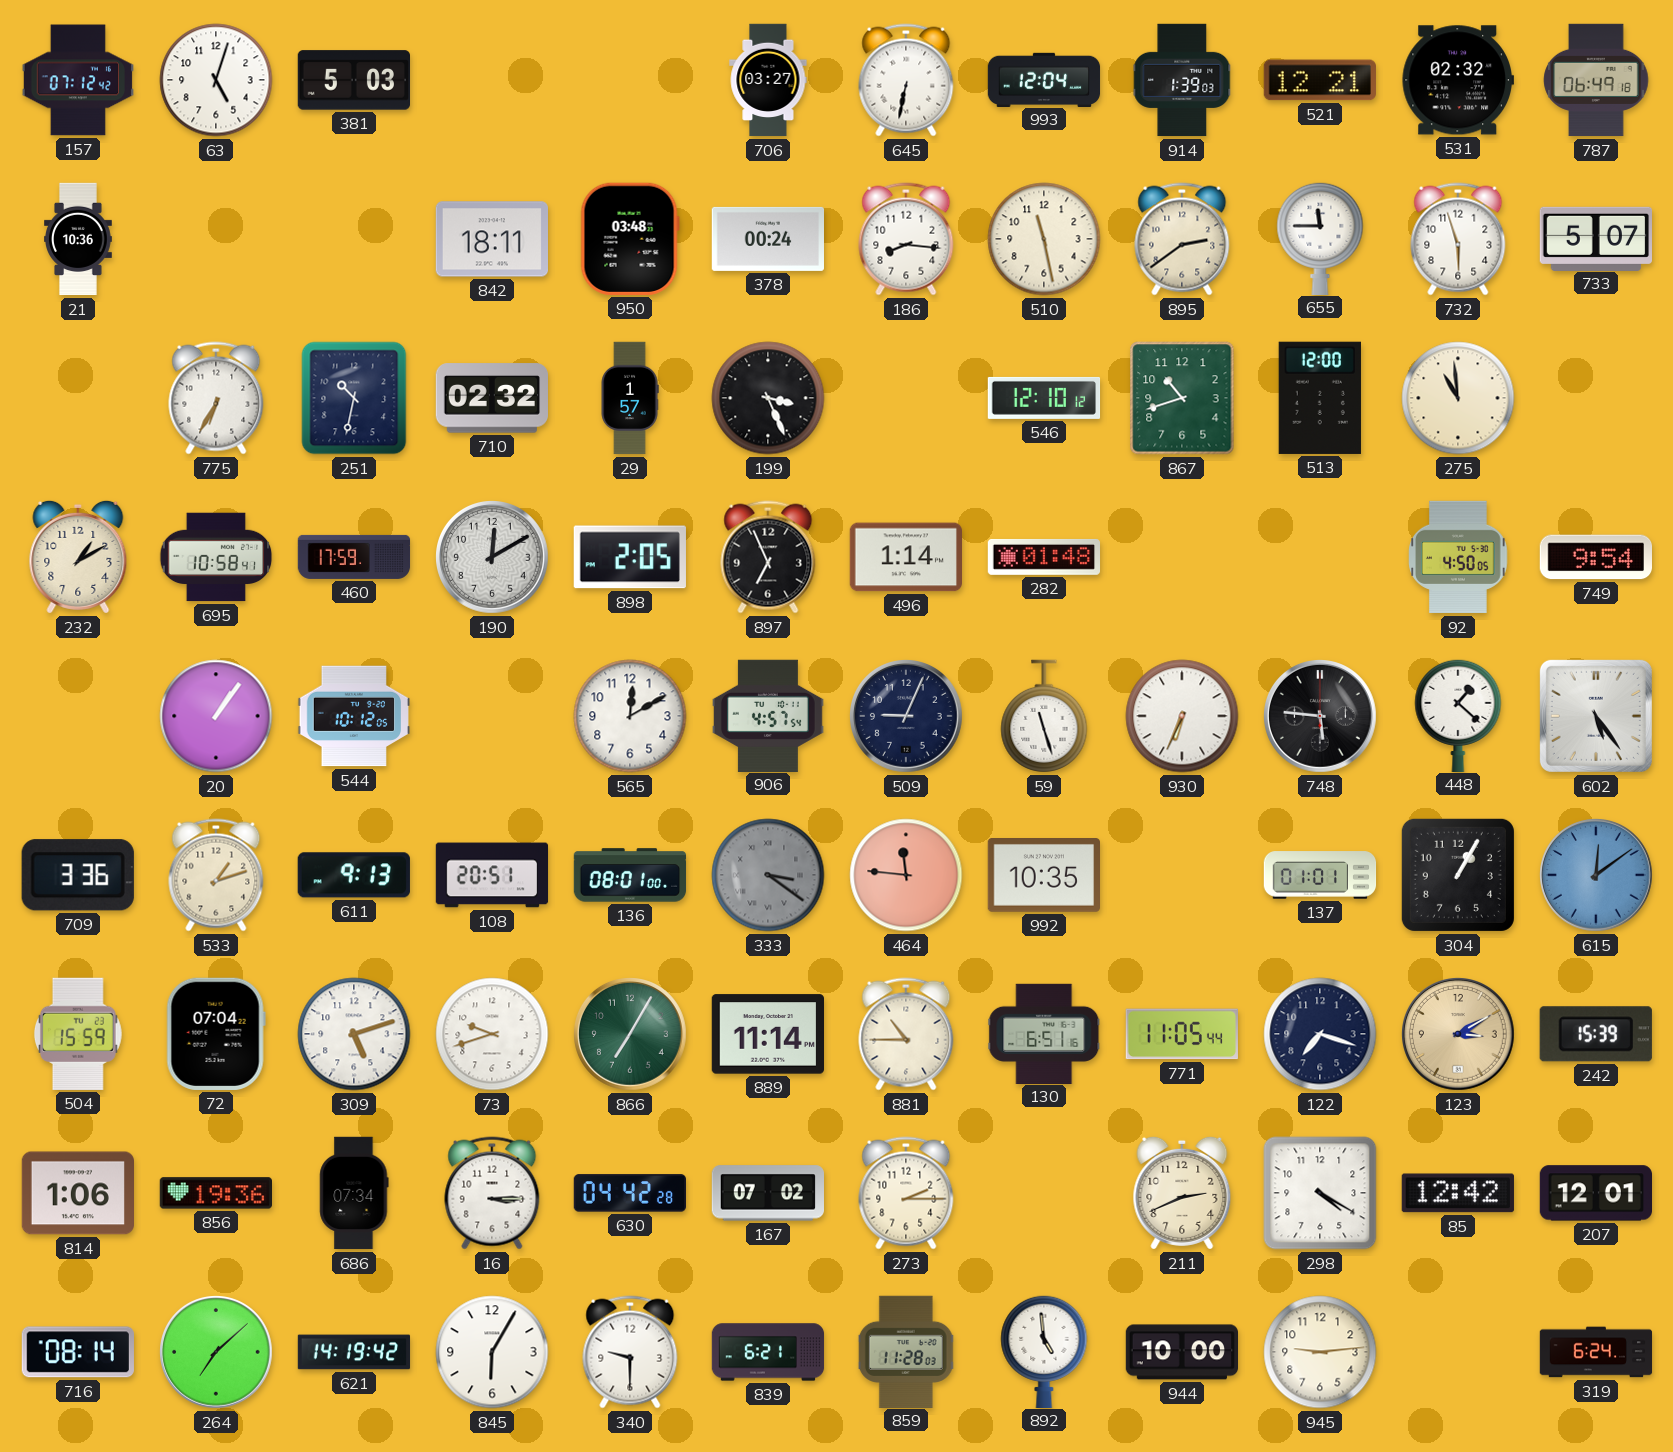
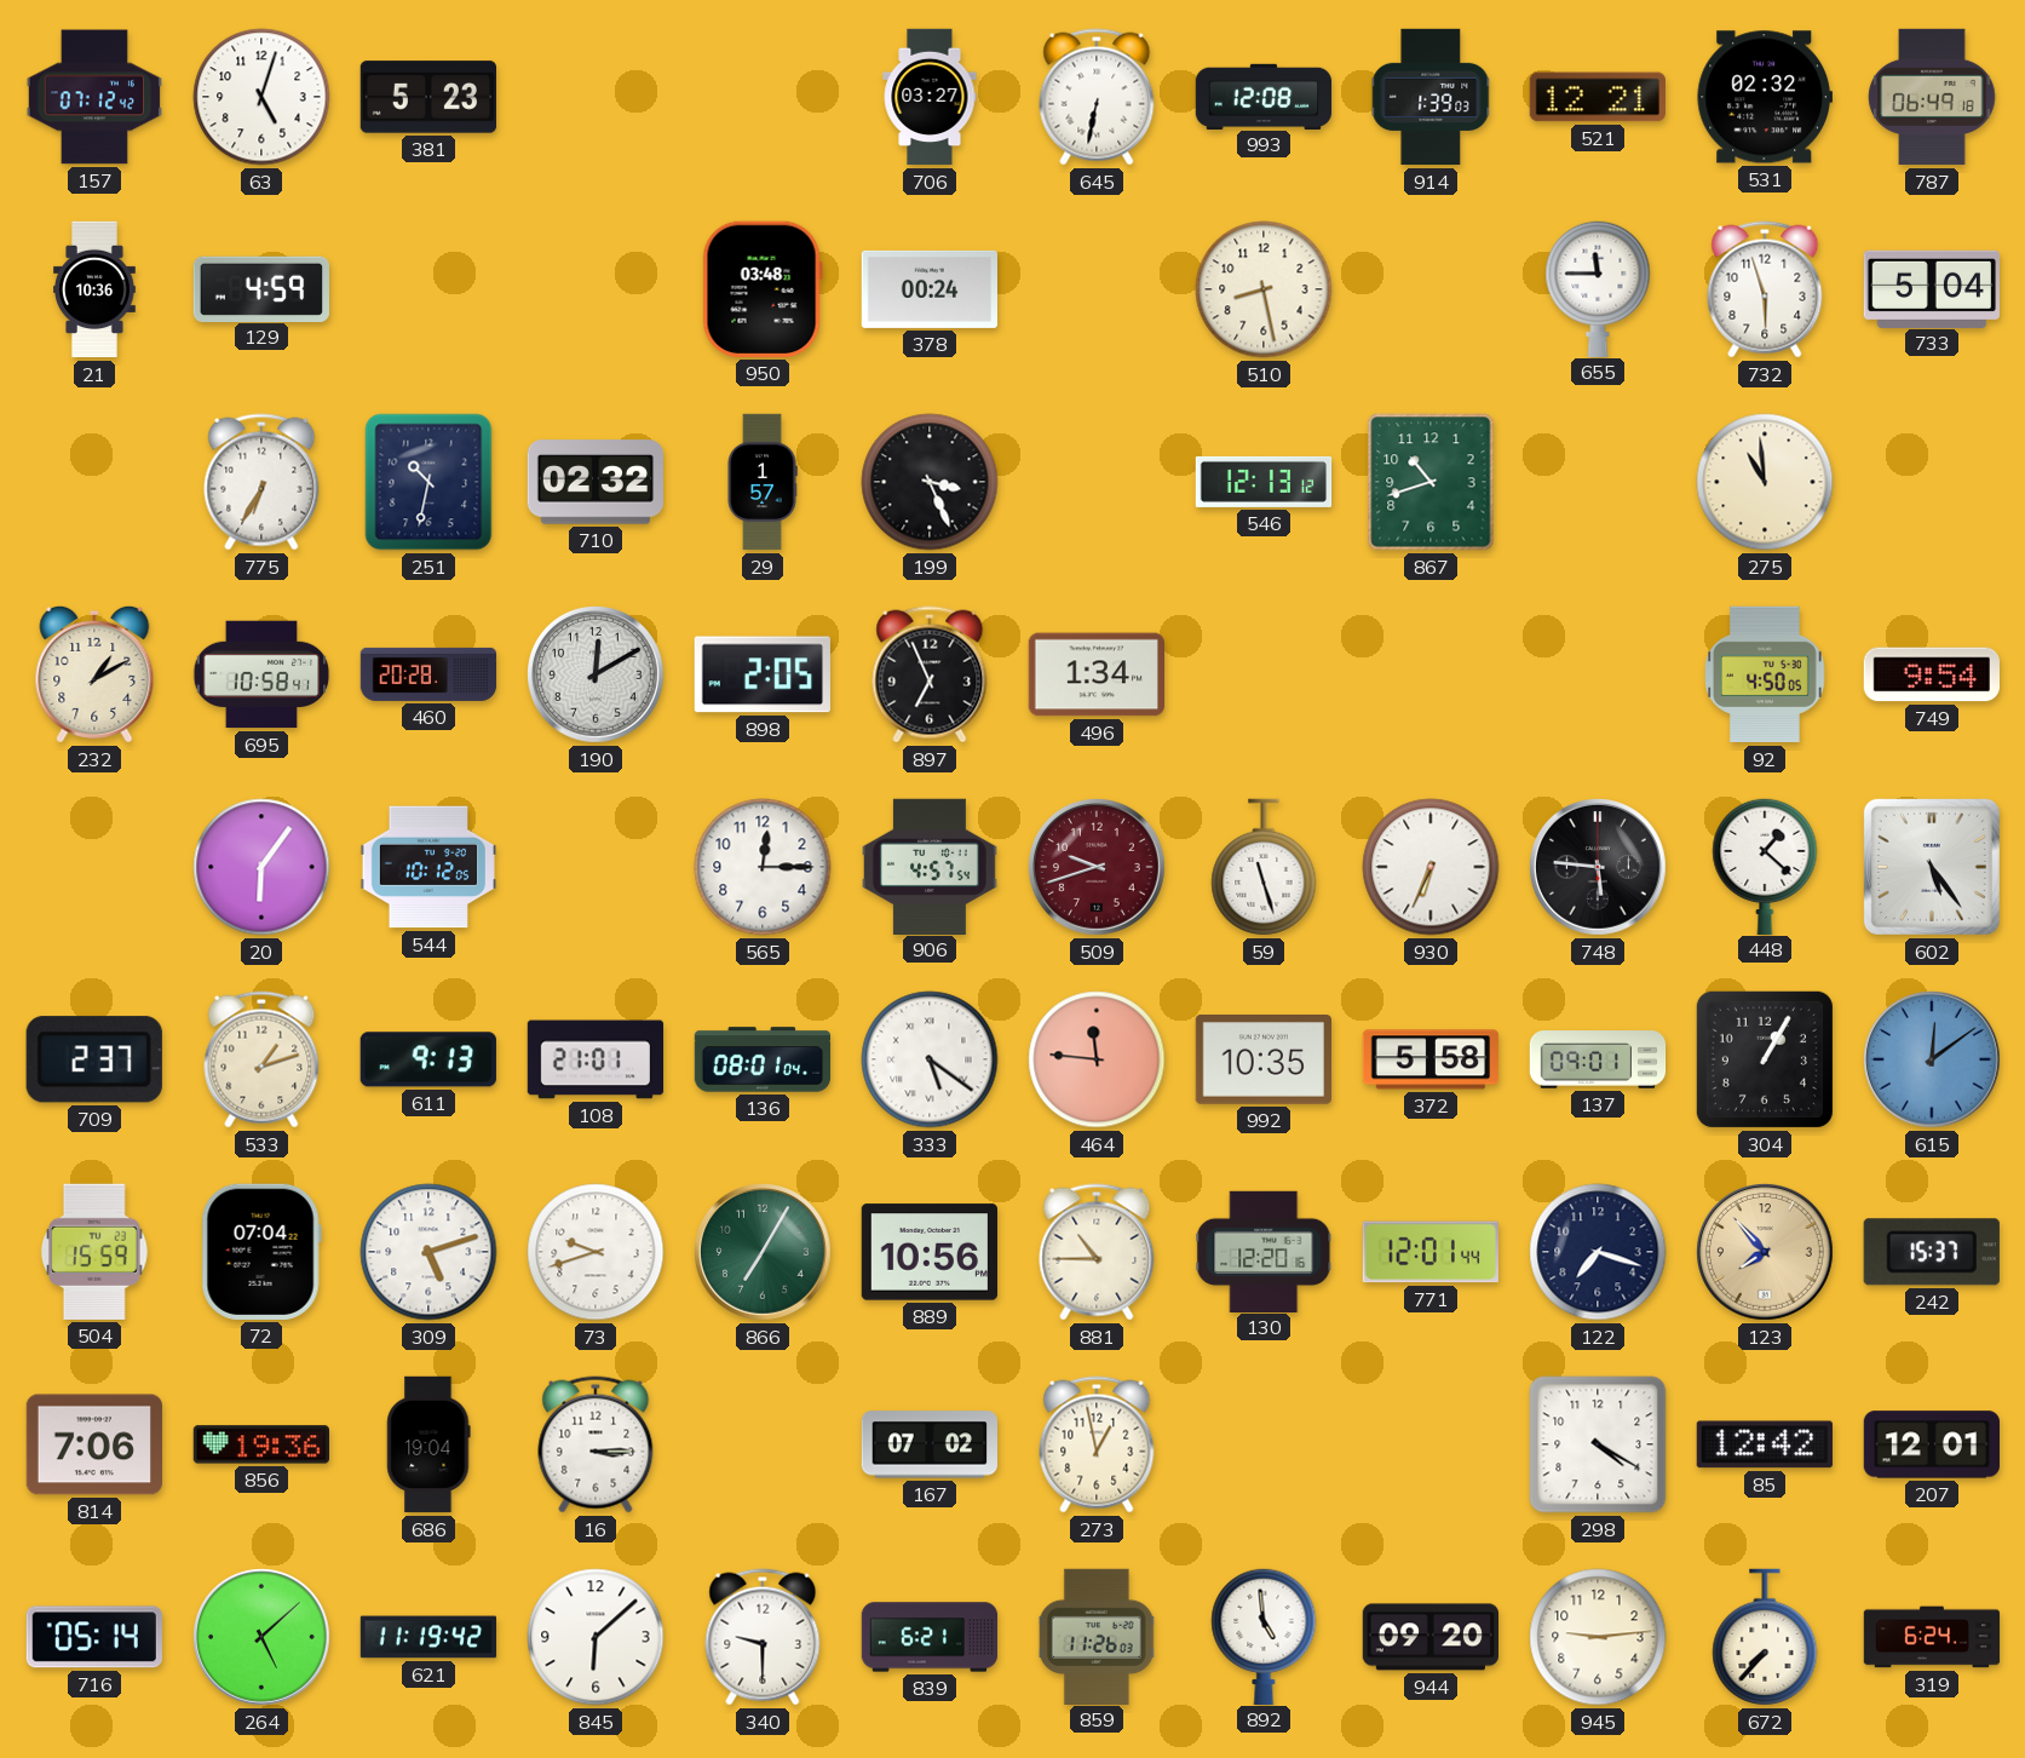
381: 5:03 -> 5:23
993: 12:04 -> 12:08
129: none -> 4:59
842: 18:11 -> none
186: 8:16 -> none
510: 11:28 -> 8:28
895: 2:39 -> none
733: 5:07 -> 5:04
546: 12:10 -> 12:13
513: 12:00 -> none
460: 17:59 -> 20:28
496: 1:14 -> 1:34
282: 01:48 -> none
20: 1:06 -> 6:06
565: 12:10 -> 12:15
509: 9:04 -> 9:42
509 dial: navy -> burgundy
709: 3:36 -> 2:37
108: 20:51 -> 21:01
136: 08:01:00 -> 08:01:04
333: 3:21 -> 5:21
333 dial: grey -> white
372: none -> 5:58
137: 01:01 -> 09:01
889: 11:14 -> 10:56
130: 6:51 -> 12:20
771: 11:05 -> 12:01
123: 3:10 -> 7:53
242: 15:39 -> 15:37
814: 1:06 -> 7:06
686: 07:34 -> 19:04
630: 04:42 -> none
273: 2:15 -> 12:58
211: 2:41 -> none
716: 08:14 -> 05:14
264: 7:08 -> 5:08
621: 14:19 -> 11:19
845: 6:05 -> 6:08
859: 11:28 -> 11:26
944: 10:00 -> 09:20
672: none -> 7:37
